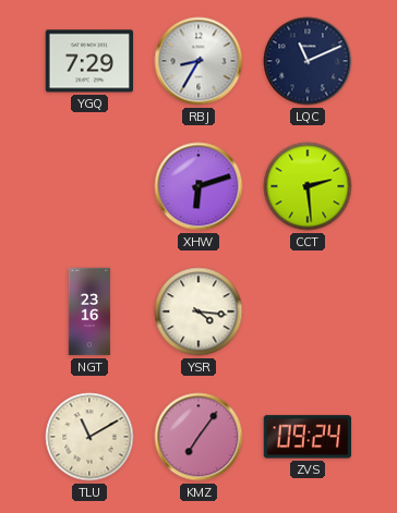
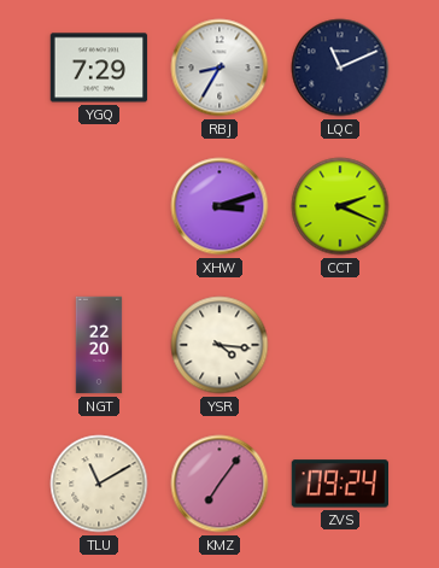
XHW: 6:12 -> 3:12
CCT: 2:29 -> 2:19
NGT: 23:16 -> 22:20
